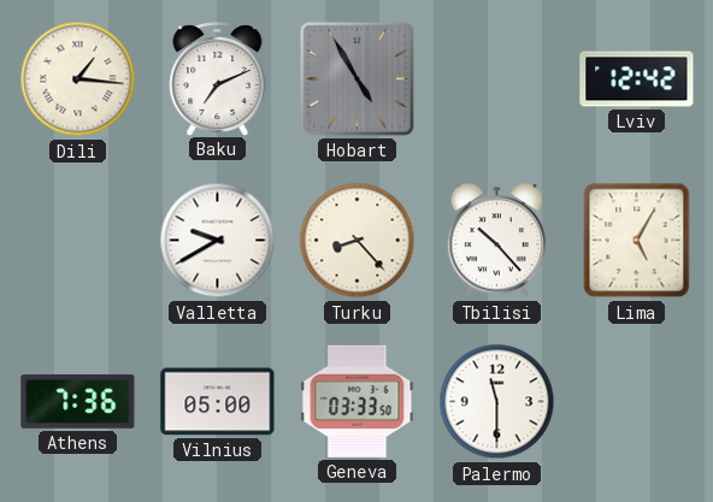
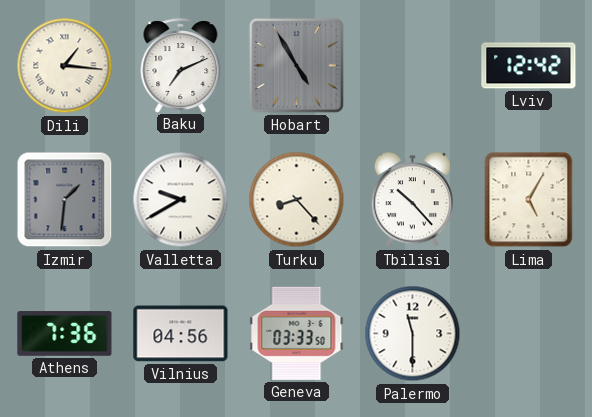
Izmir: none -> 1:31
Vilnius: 05:00 -> 04:56
